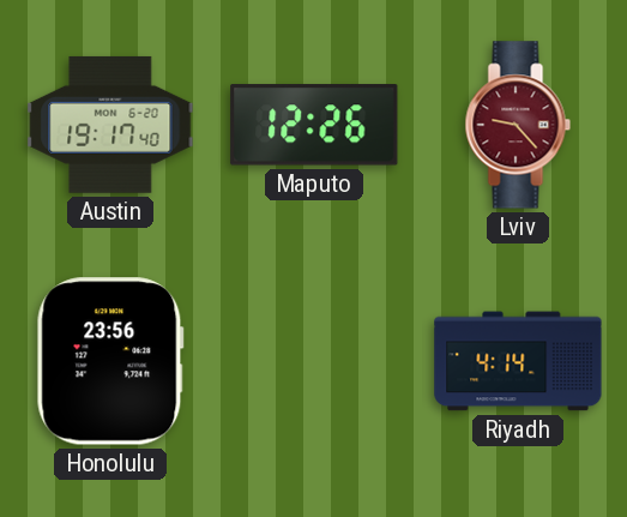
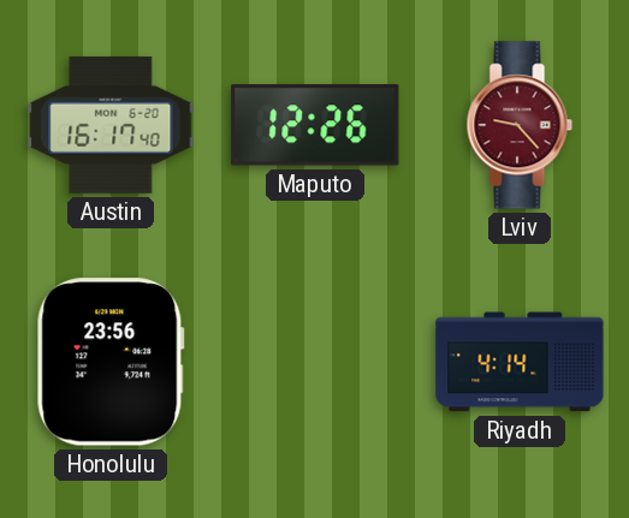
Austin: 19:17 -> 16:17
